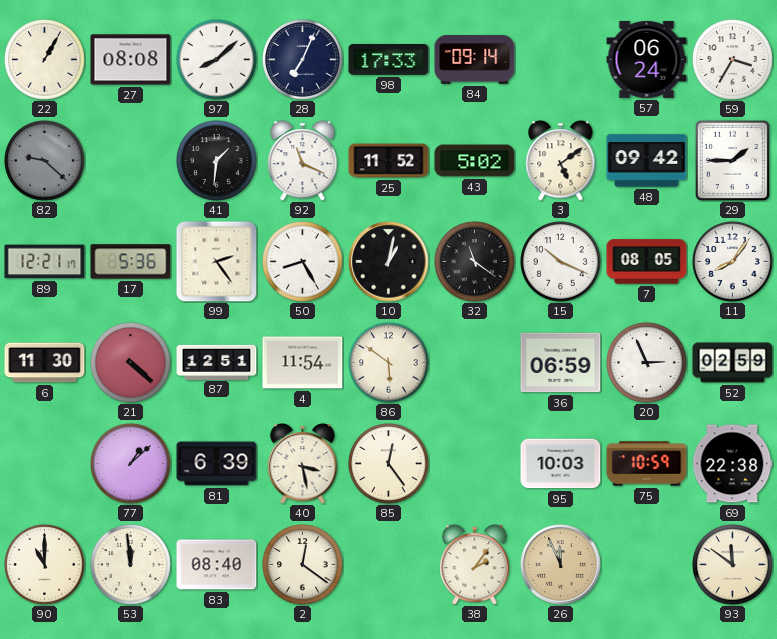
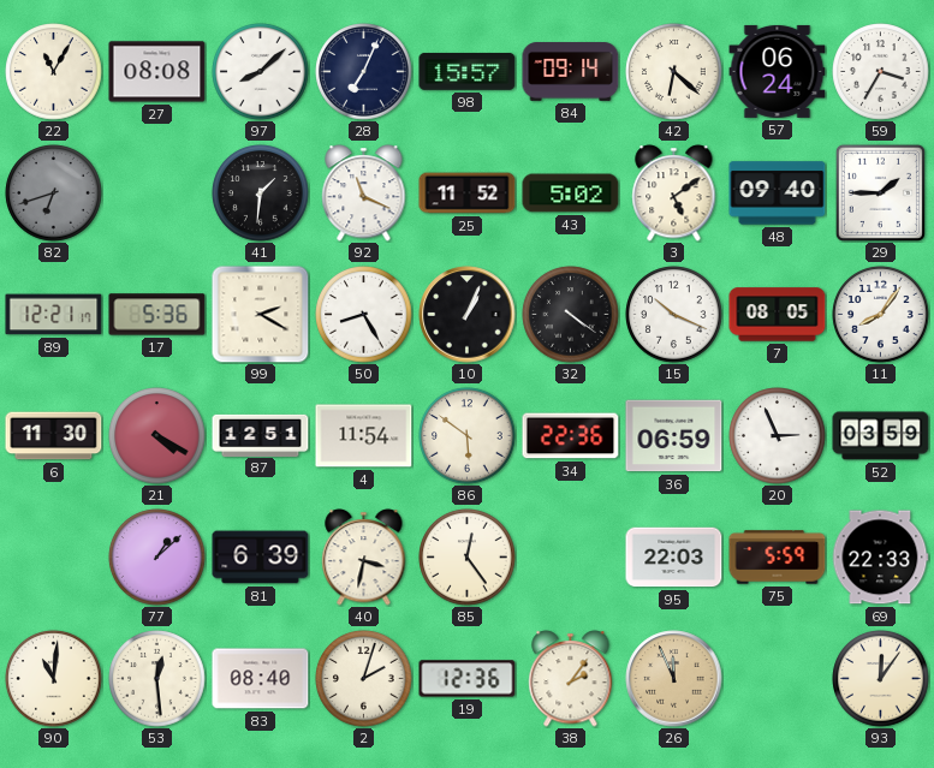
22: 1:05 -> 11:05
98: 17:33 -> 15:57
42: none -> 6:22
82: 9:22 -> 6:42
48: 09:42 -> 09:40
99: 2:24 -> 2:20
10: 1:02 -> 1:04
32: 11:21 -> 4:21
21: 4:22 -> 4:20
34: none -> 22:36
52: 02:59 -> 03:59
40: 3:28 -> 3:32
95: 10:03 -> 22:03
75: 10:59 -> 5:59
69: 22:38 -> 22:33
90: 11:00 -> 11:01
53: 11:59 -> 12:29
2: 12:21 -> 2:03
19: none -> 12:36
93: 11:51 -> 12:06
